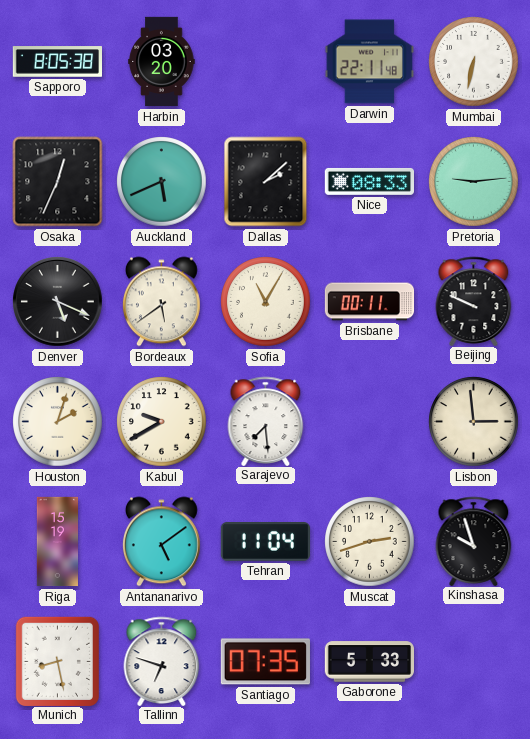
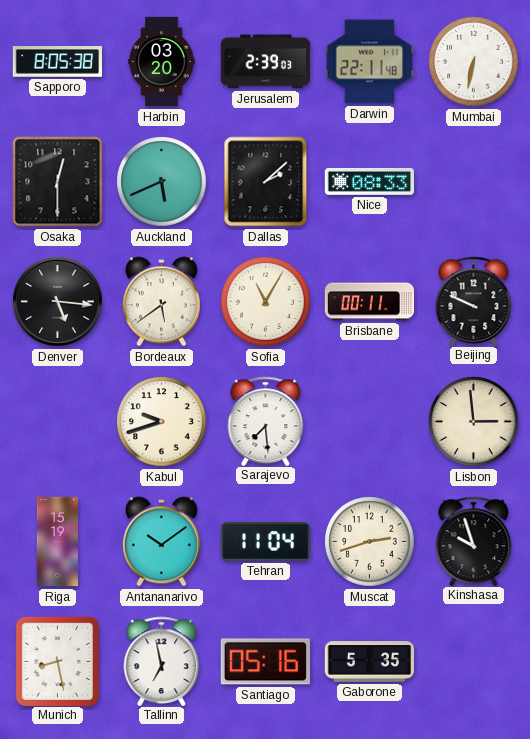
Jerusalem: none -> 2:39
Osaka: 12:34 -> 12:30
Pretoria: 9:14 -> none
Denver: 5:19 -> 5:16
Houston: 2:03 -> none
Kabul: 9:40 -> 9:42
Antananarivo: 5:09 -> 10:09
Tallinn: 6:48 -> 6:58
Santiago: 07:35 -> 05:16
Gaborone: 5:33 -> 5:35
